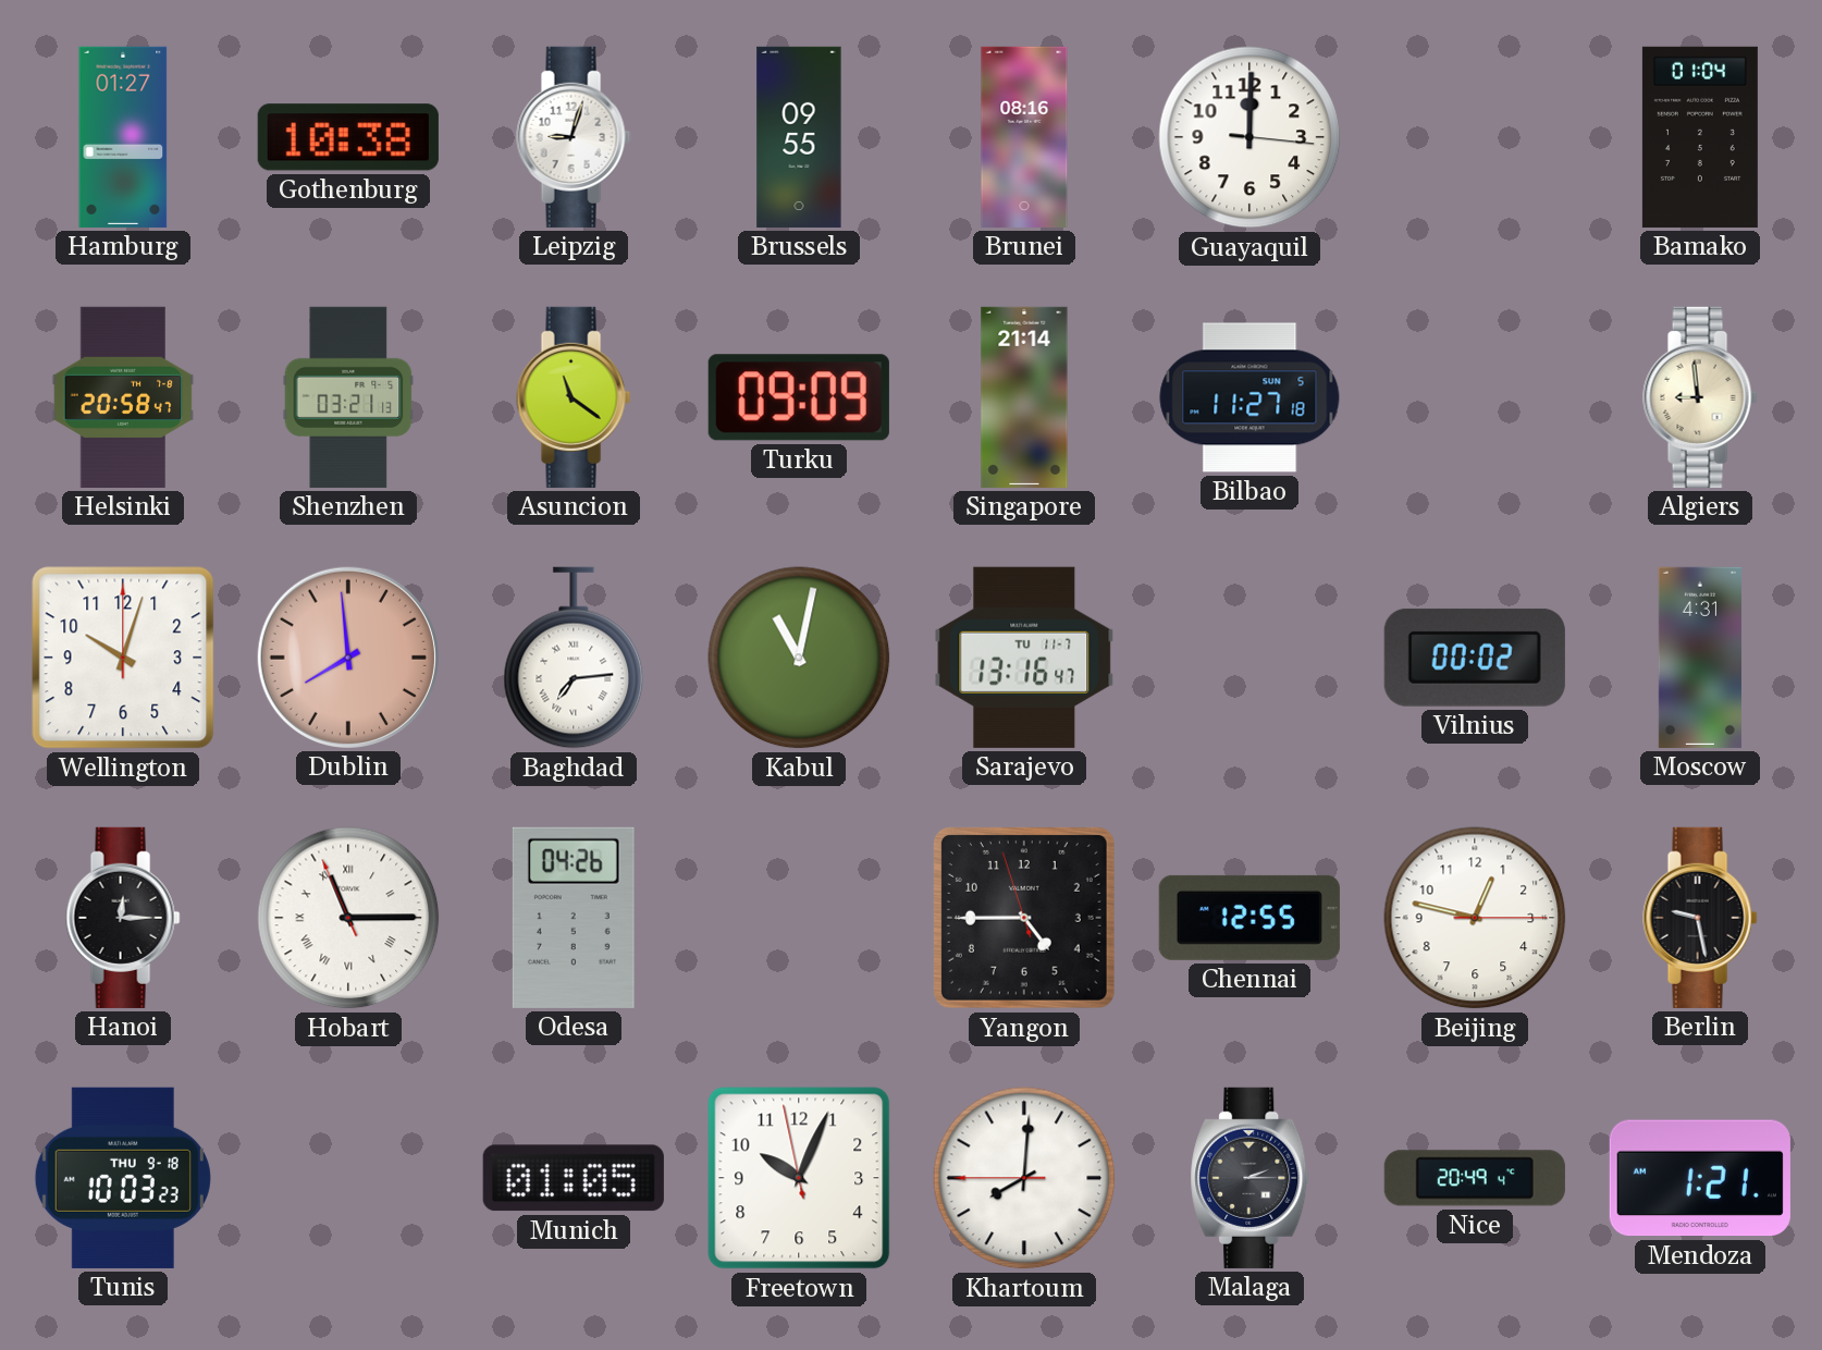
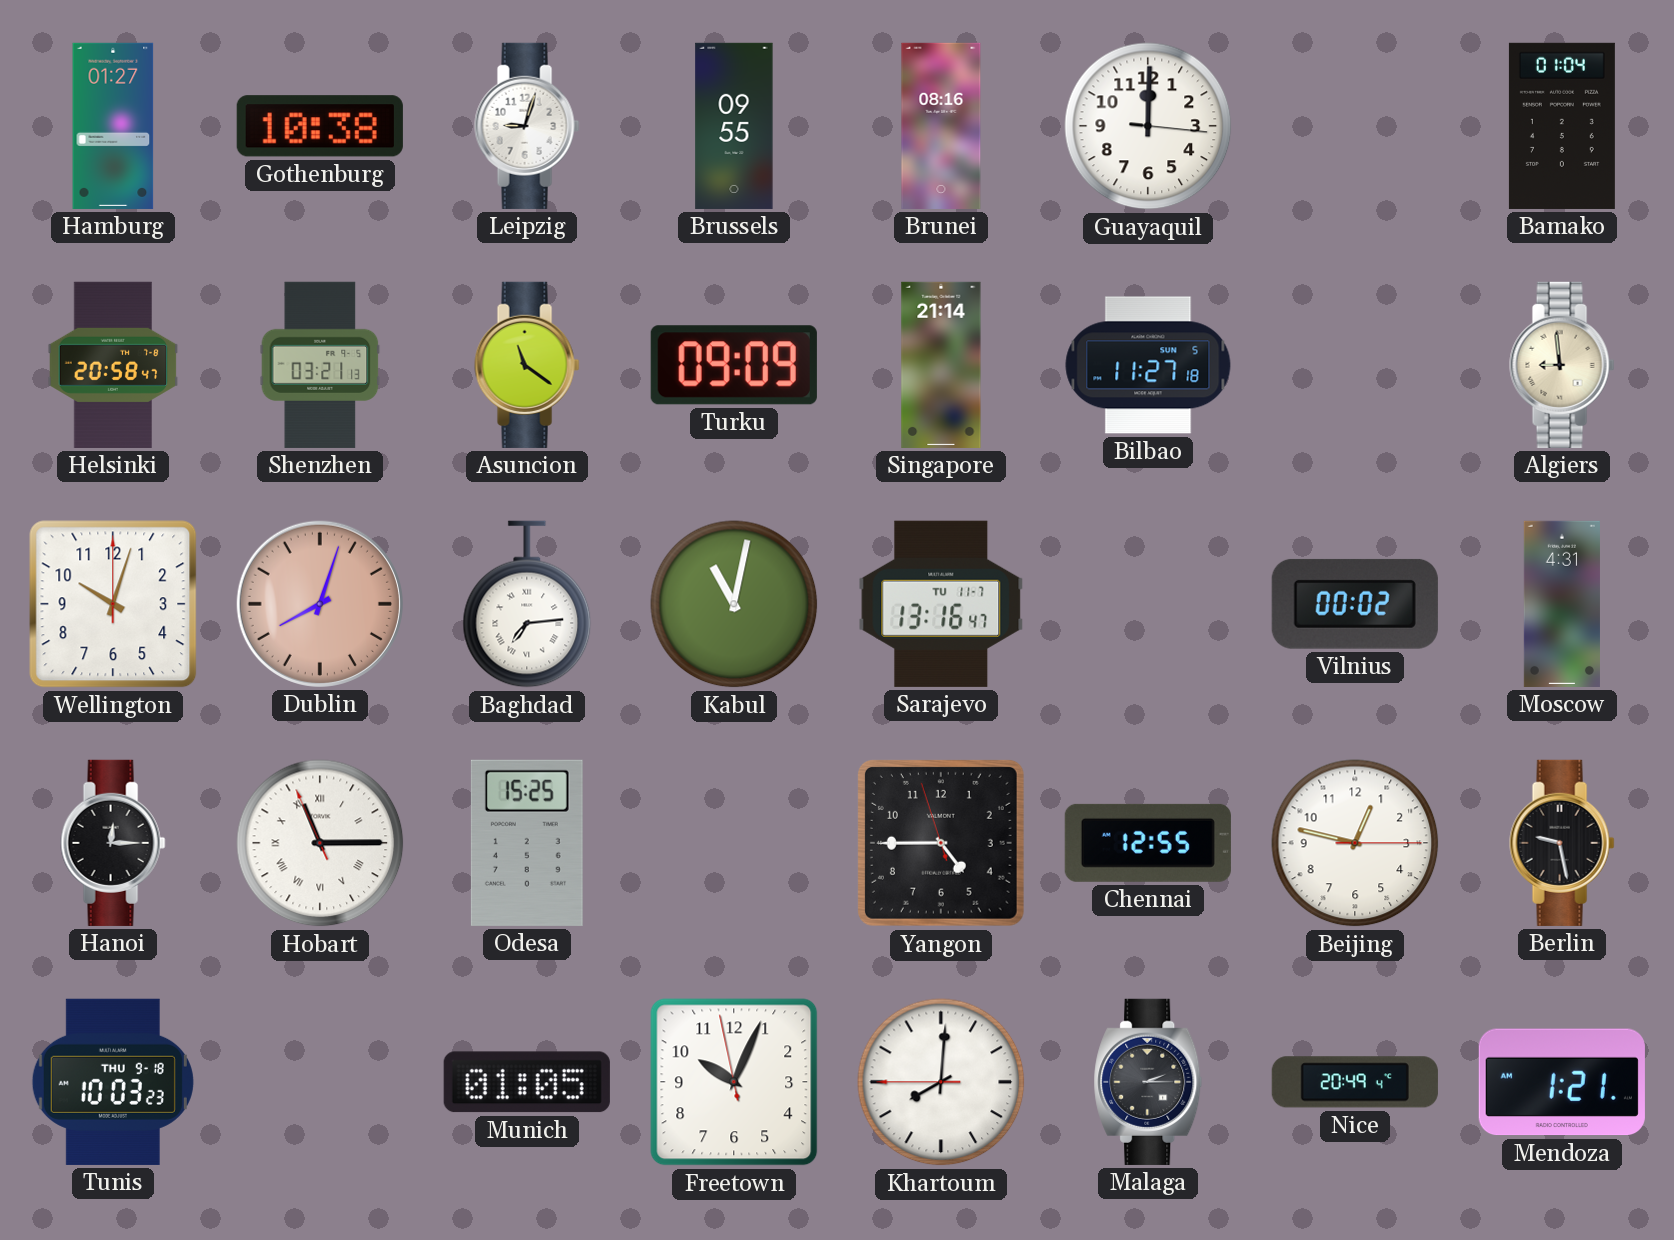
Dublin: 7:59 -> 8:03
Odesa: 04:26 -> 15:25
